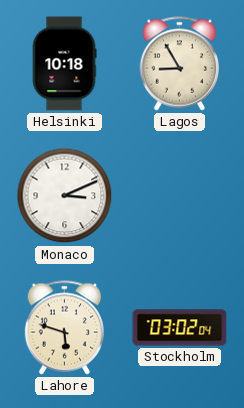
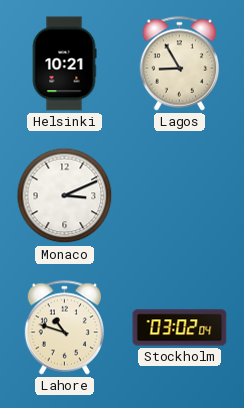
Helsinki: 10:18 -> 10:21
Lahore: 5:48 -> 10:48
